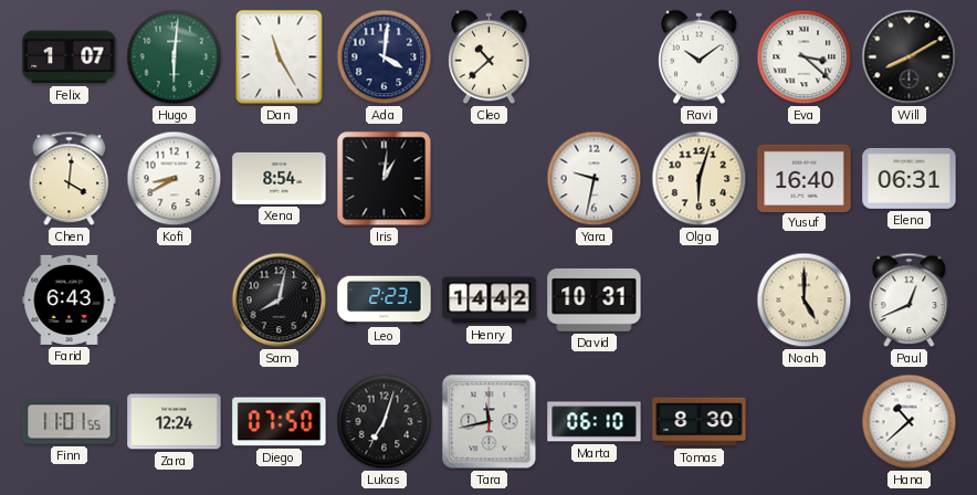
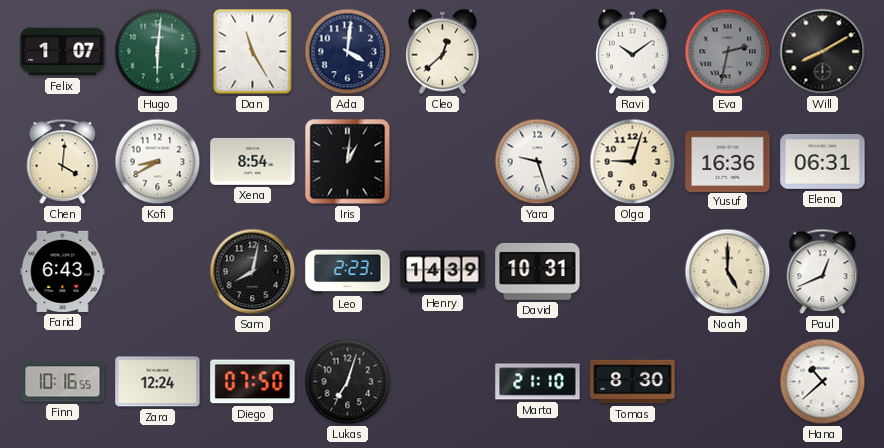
Cleo: 10:38 -> 12:38
Eva: 3:22 -> 2:32
Eva dial: white -> grey
Yara: 9:32 -> 9:27
Olga: 6:03 -> 9:03
Yusuf: 16:40 -> 16:36
Henry: 14:42 -> 14:39
Finn: 11:01 -> 10:16
Tara: 11:43 -> none
Marta: 06:10 -> 21:10
